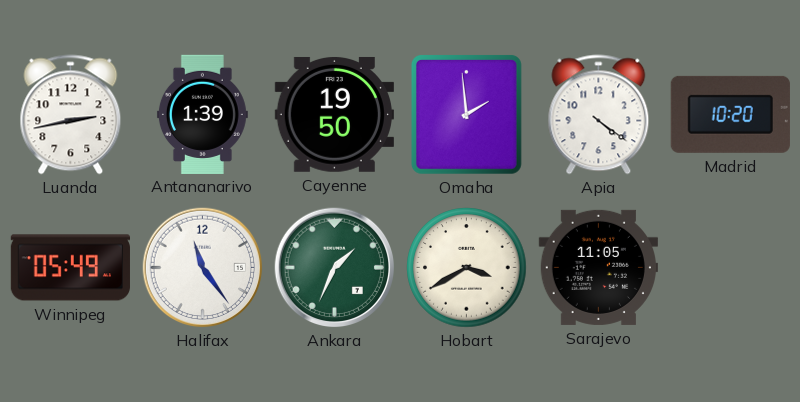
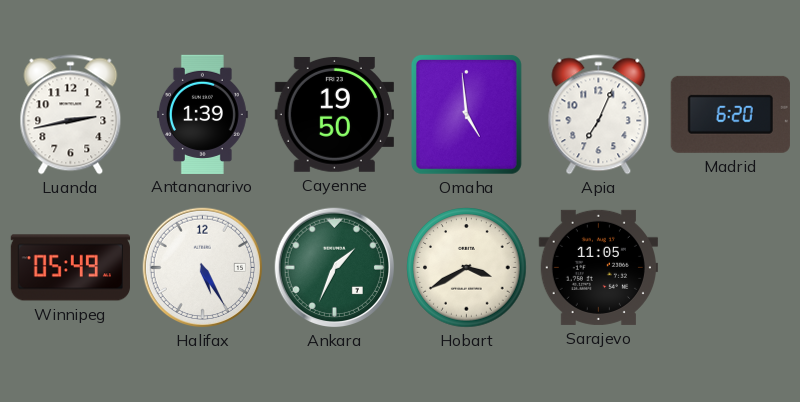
Omaha: 1:59 -> 4:59
Apia: 4:21 -> 7:04
Madrid: 10:20 -> 6:20
Halifax: 11:24 -> 5:25
